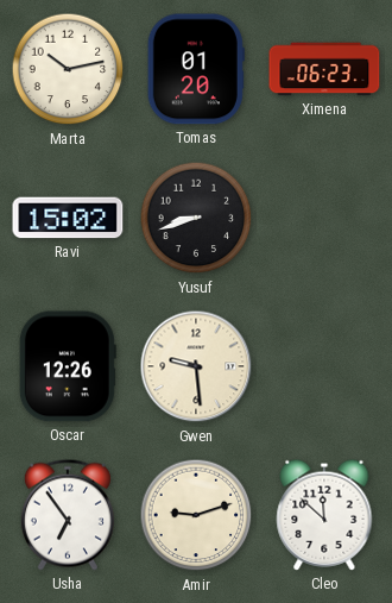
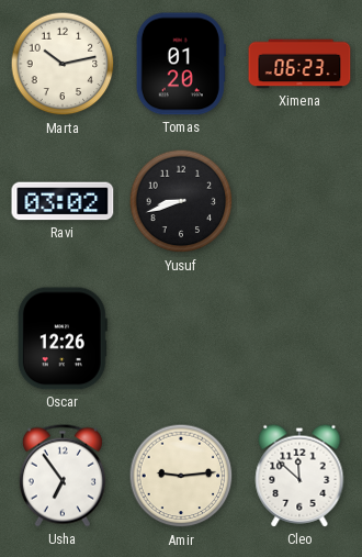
Ravi: 15:02 -> 03:02
Gwen: 9:29 -> none
Amir: 9:12 -> 9:14
